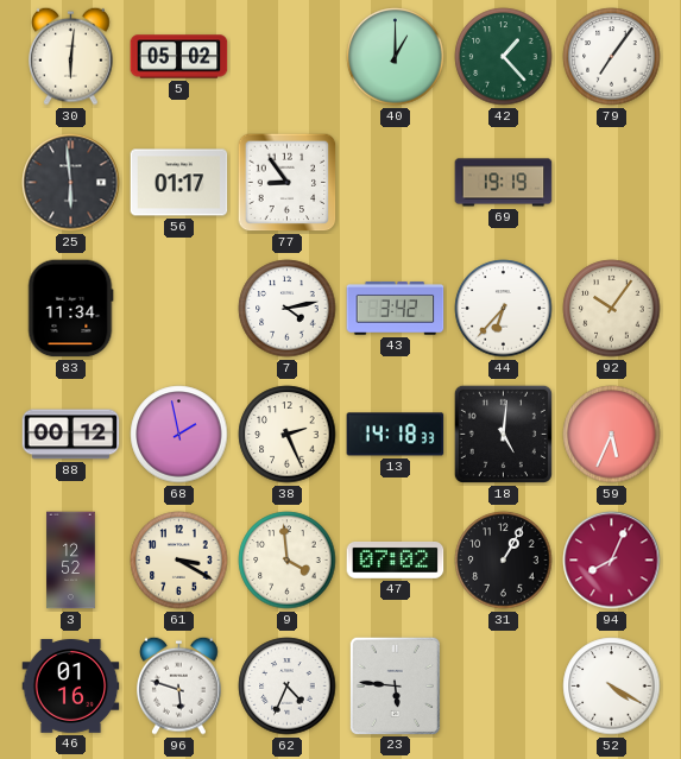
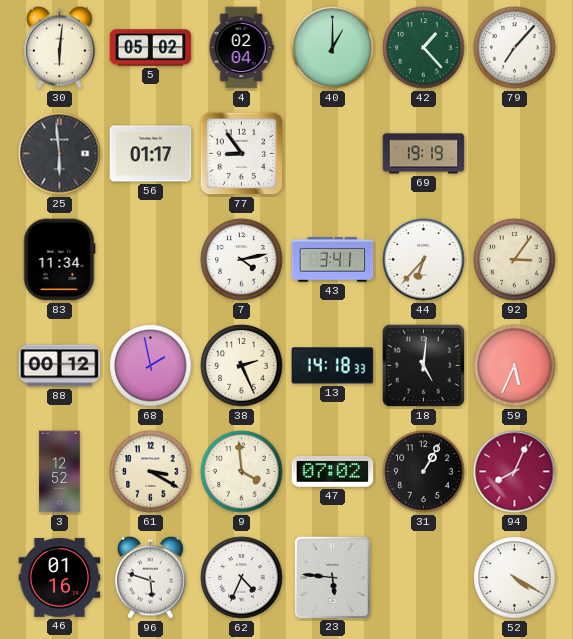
4: none -> 02:04
79: 7:06 -> 7:07
43: 3:42 -> 3:41
92: 10:06 -> 3:06
